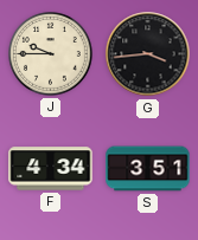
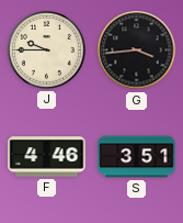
F: 4:34 -> 4:46
